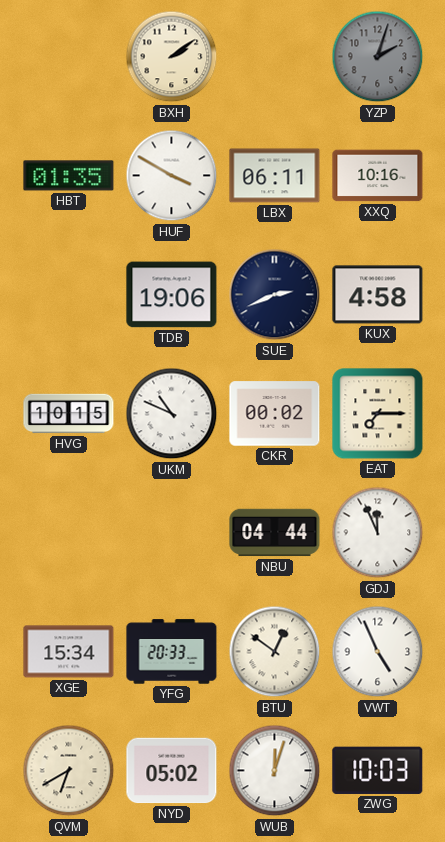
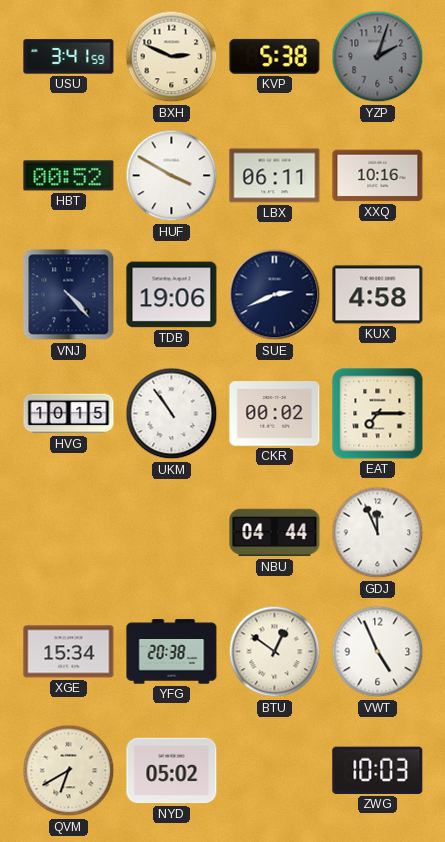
USU: none -> 3:41
BXH: 2:09 -> 2:49
KVP: none -> 5:38
HBT: 01:35 -> 00:52
VNJ: none -> 4:23
UKM: 10:49 -> 10:54
YFG: 20:33 -> 20:38
WUB: 12:03 -> none
